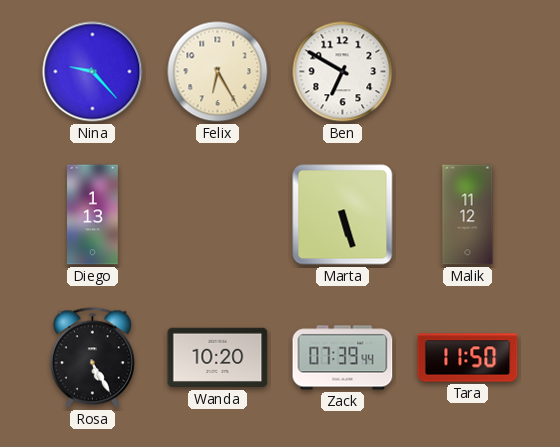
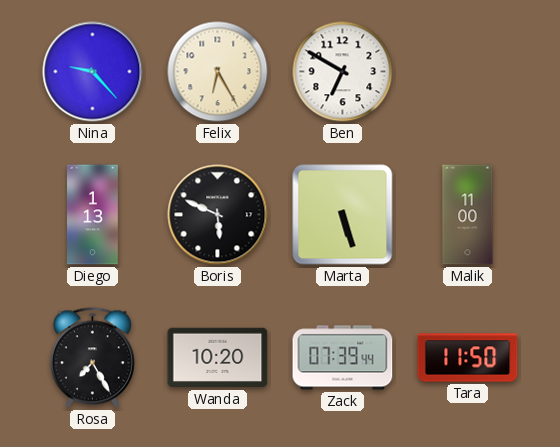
Boris: none -> 5:49
Malik: 11:12 -> 11:00
Rosa: 5:25 -> 7:25
